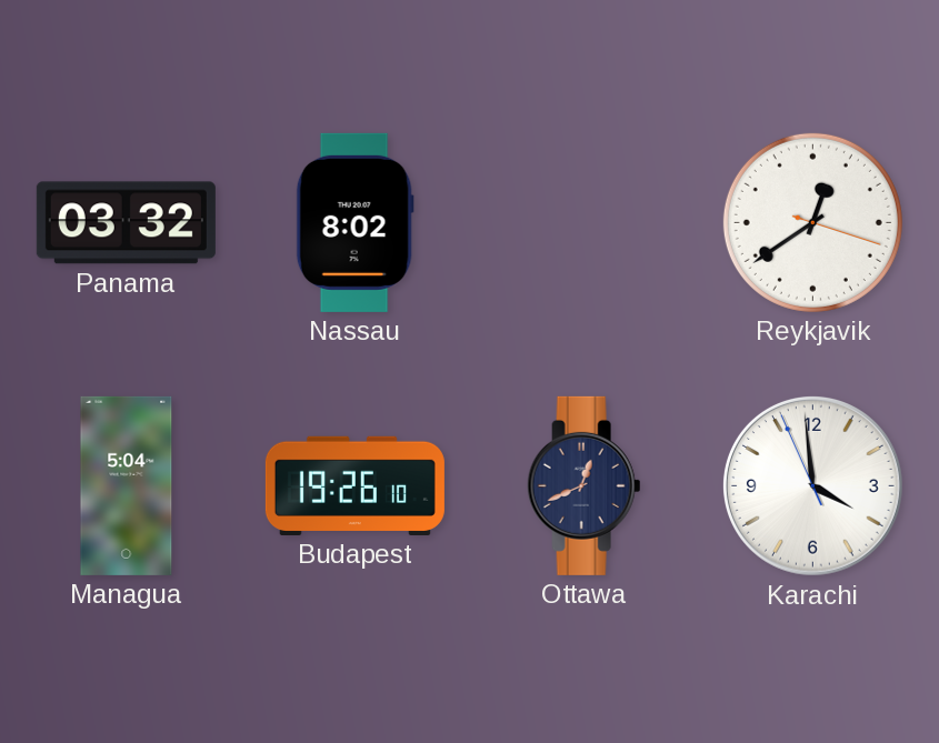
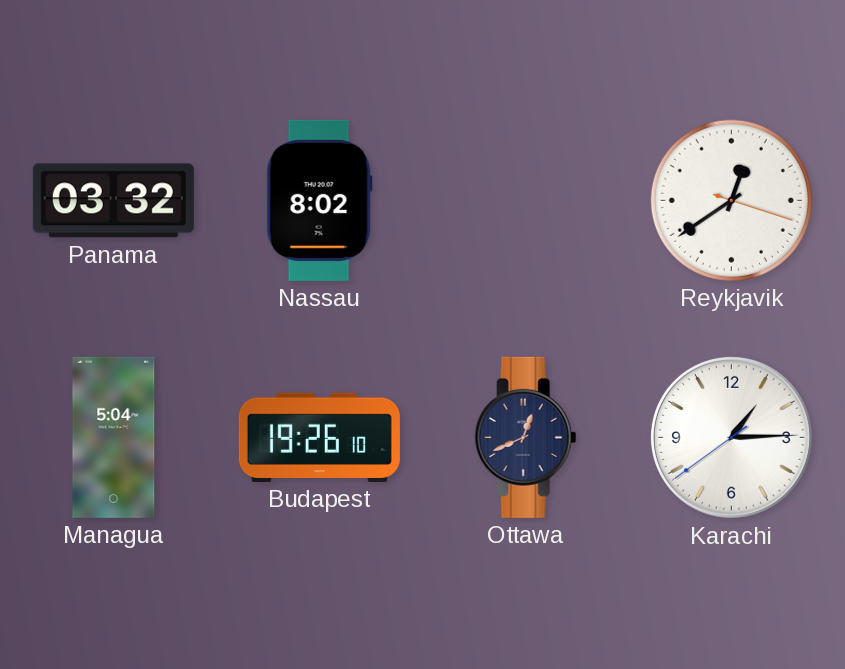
Karachi: 3:58 -> 1:14
